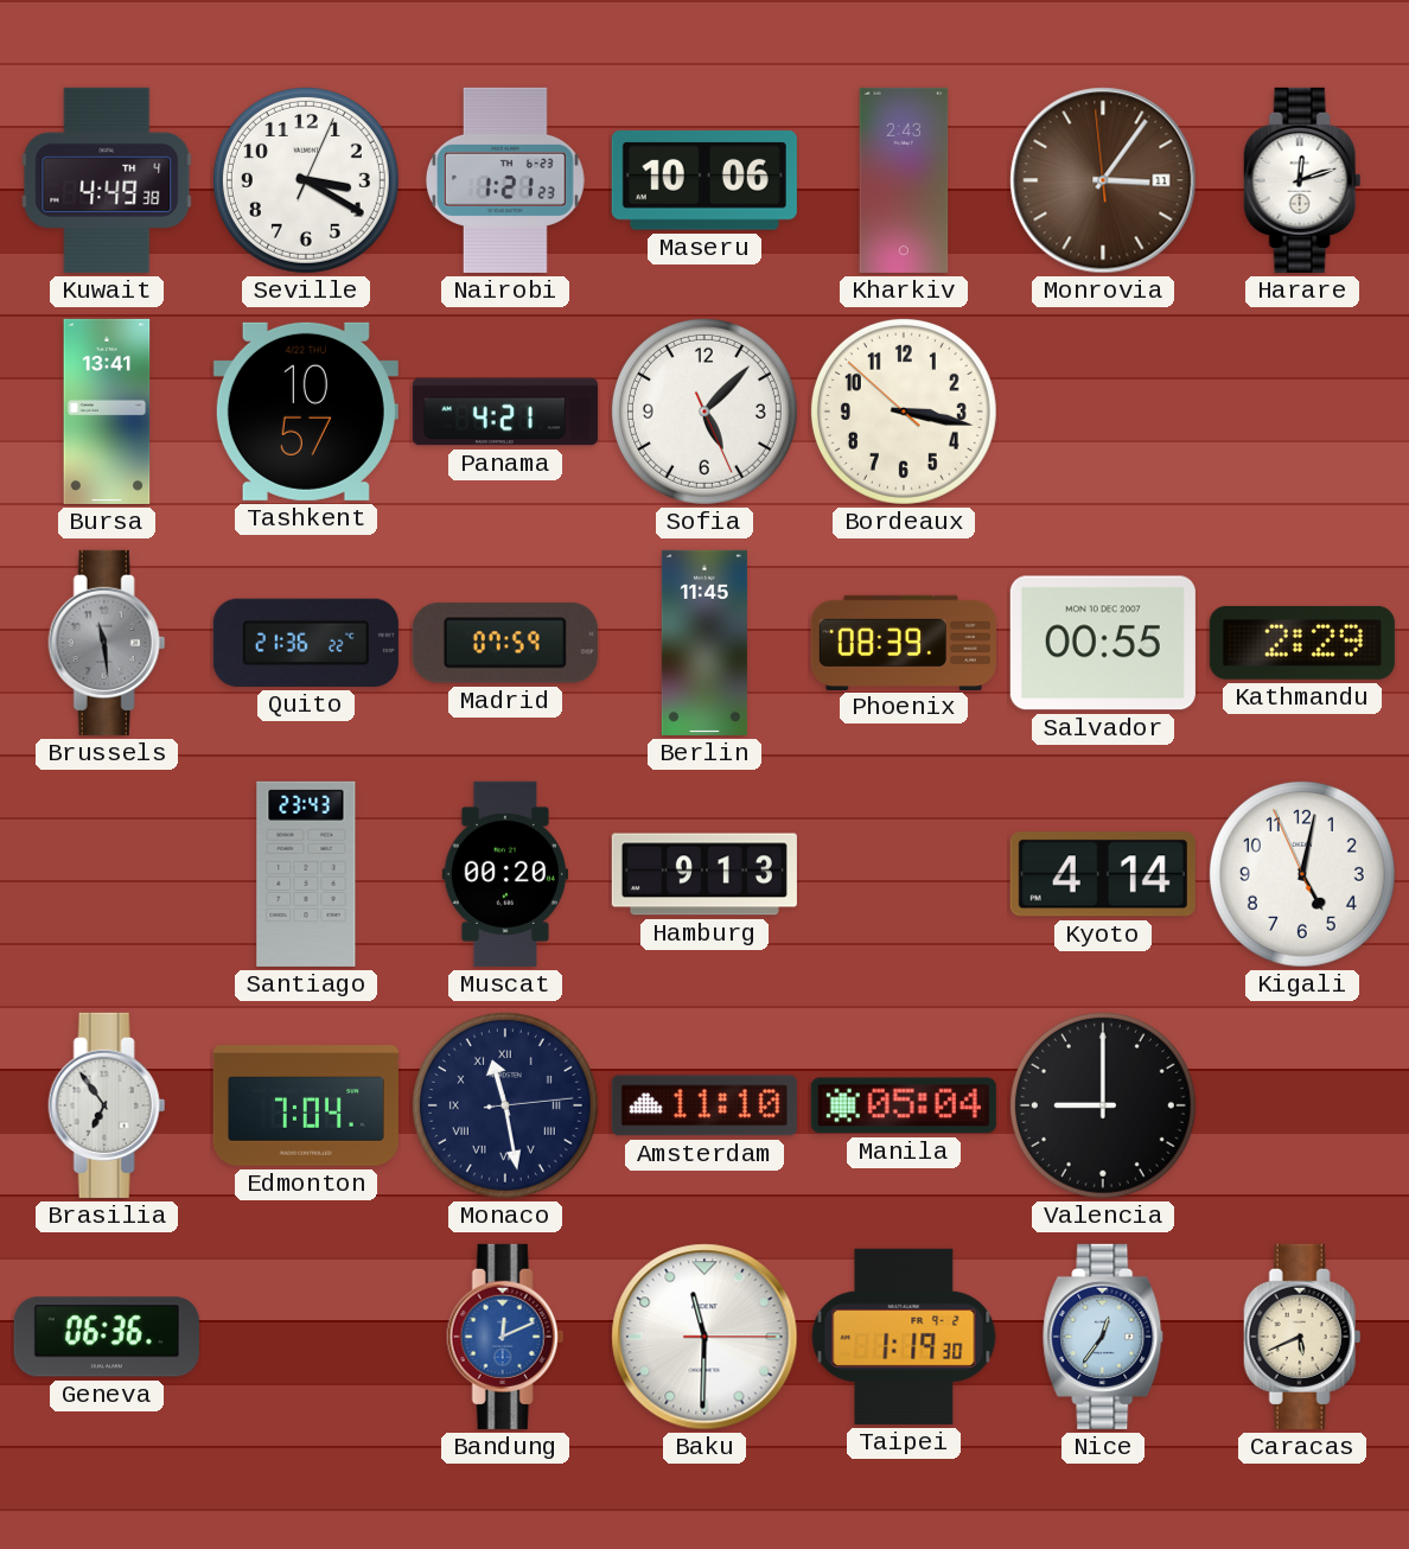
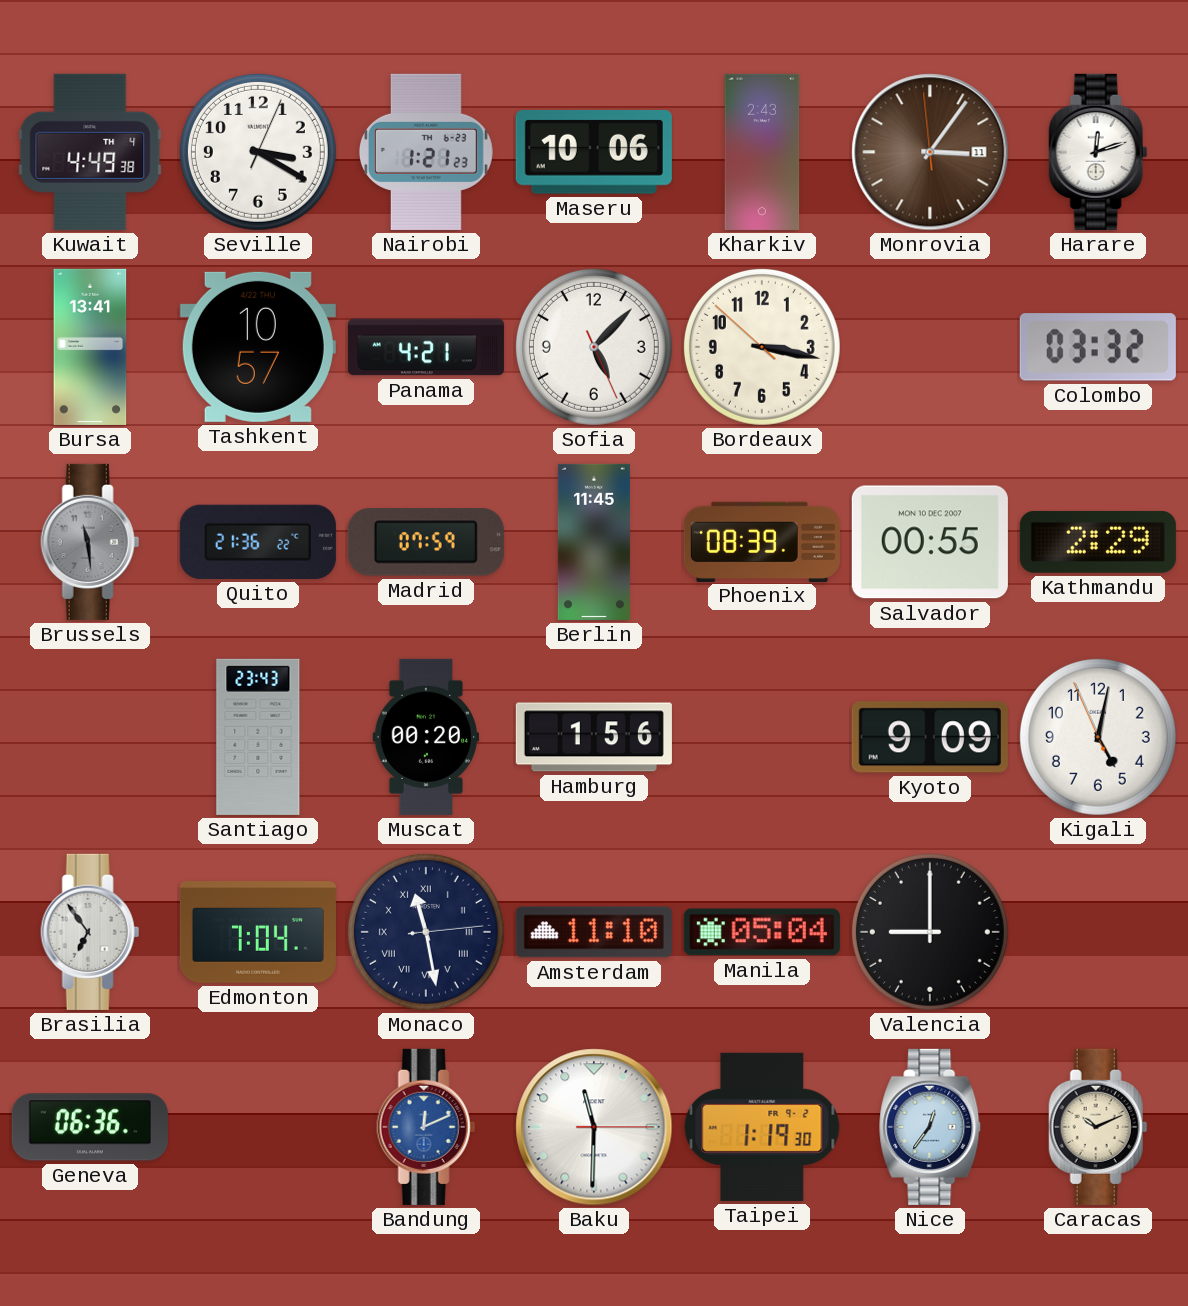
Colombo: none -> 03:32
Hamburg: 9:13 -> 1:56
Kyoto: 4:14 -> 9:09
Caracas: 5:41 -> 10:11
